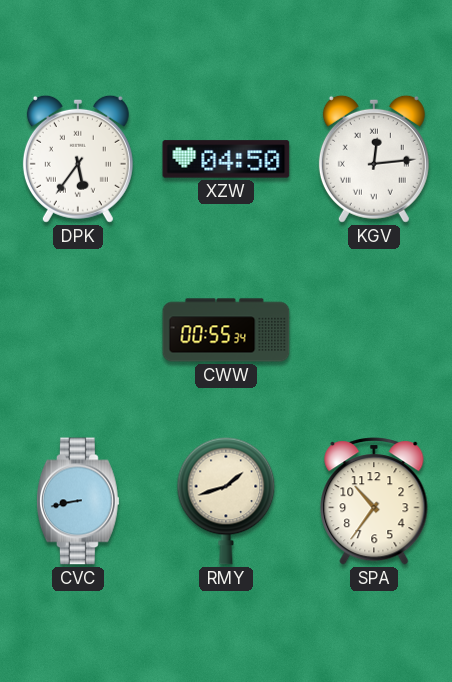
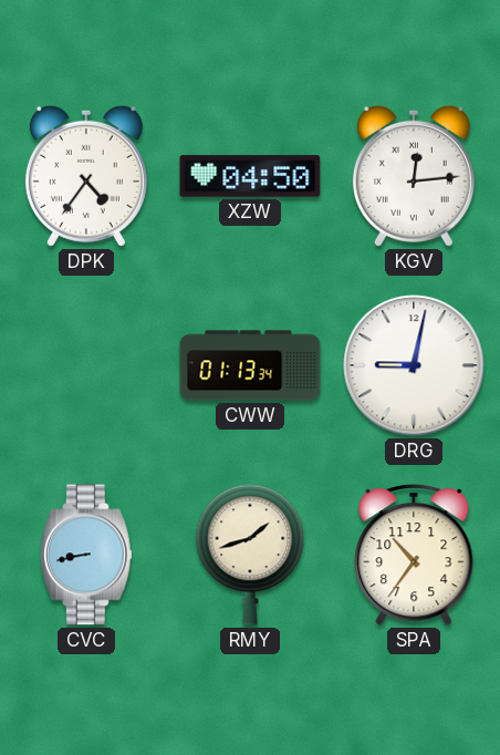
DPK: 5:36 -> 4:36
CWW: 00:55 -> 01:13
DRG: none -> 9:02
